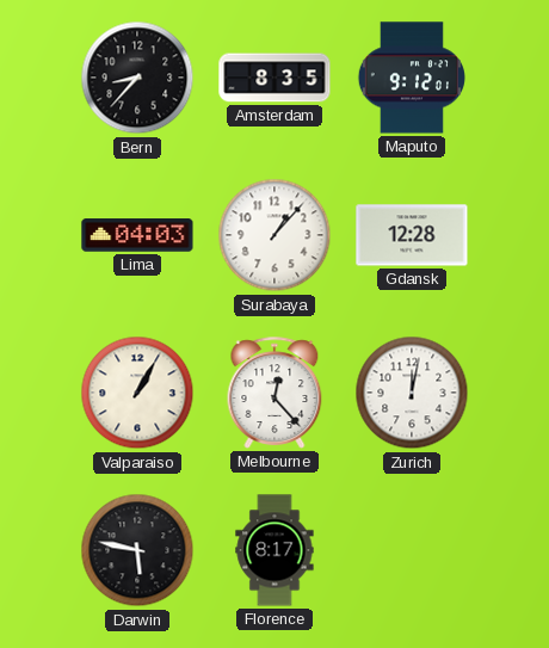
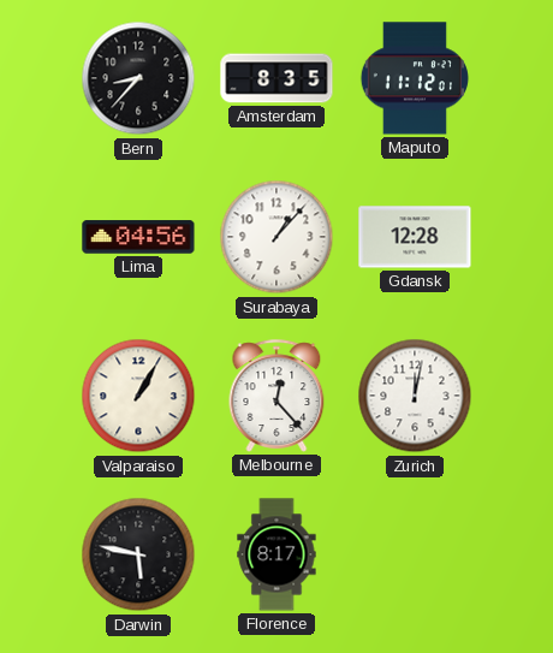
Maputo: 9:12 -> 11:12
Lima: 04:03 -> 04:56
